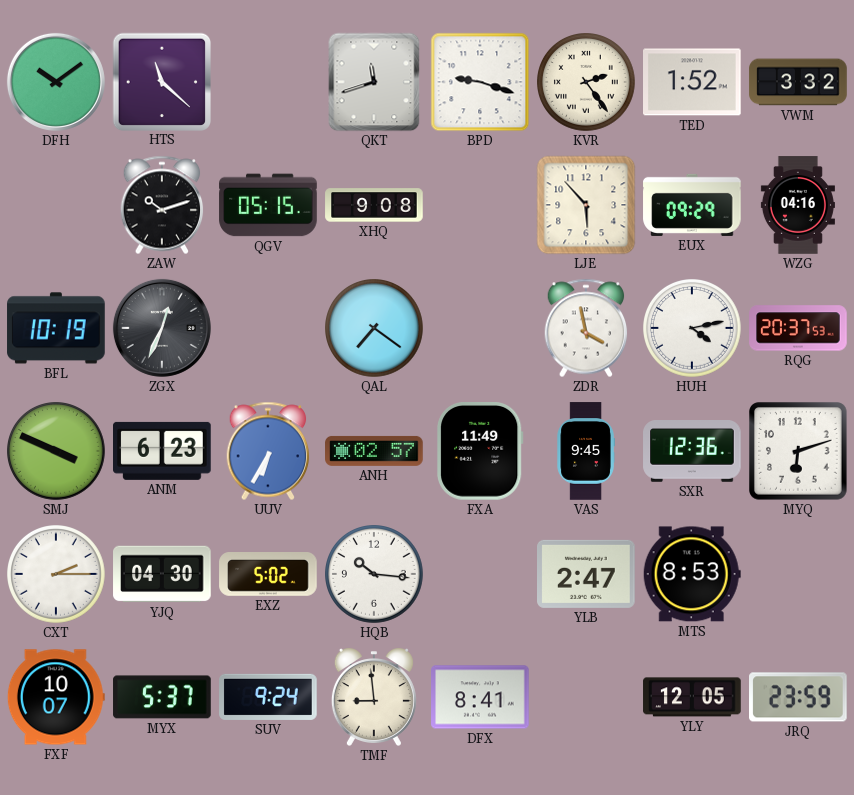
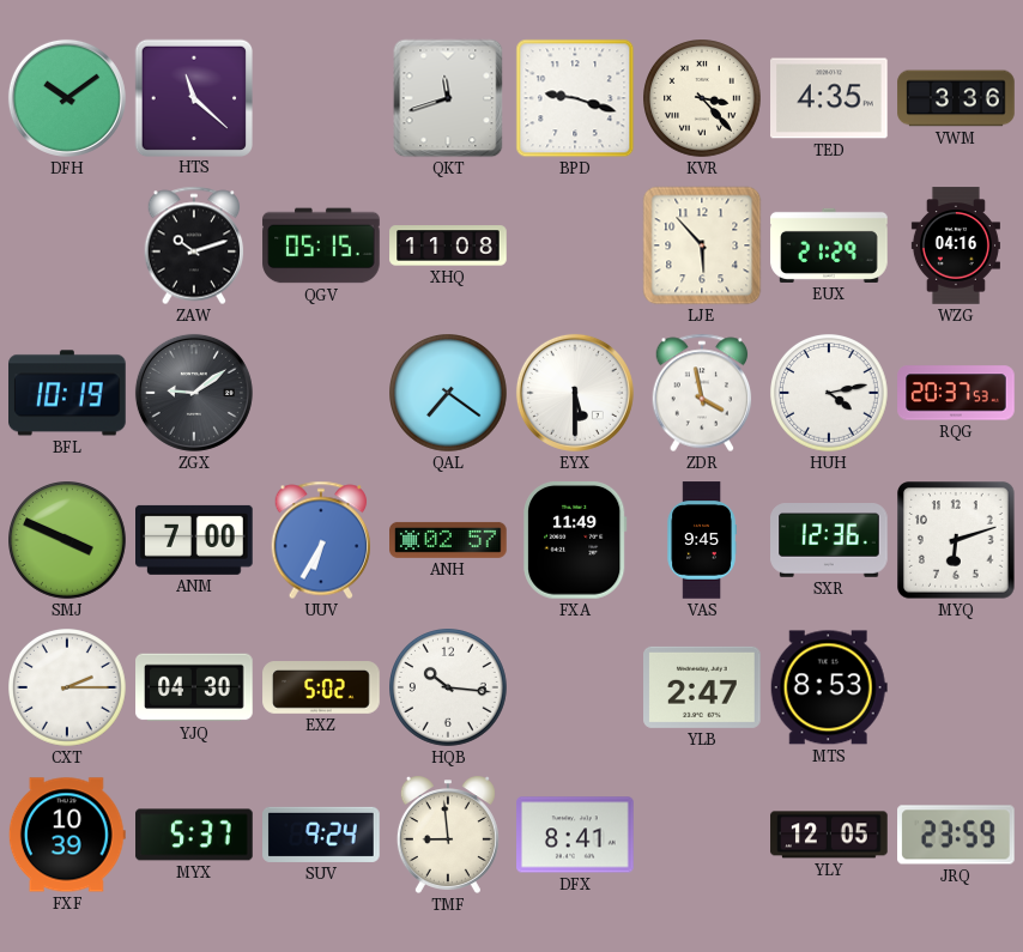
KVR: 2:24 -> 3:23
TED: 1:52 -> 4:35
VWM: 3:32 -> 3:36
XHQ: 9:08 -> 11:08
EUX: 09:29 -> 21:29
ZGX: 12:34 -> 9:09
EYX: none -> 5:30
ANM: 6:23 -> 7:00
FXF: 10:07 -> 10:39
